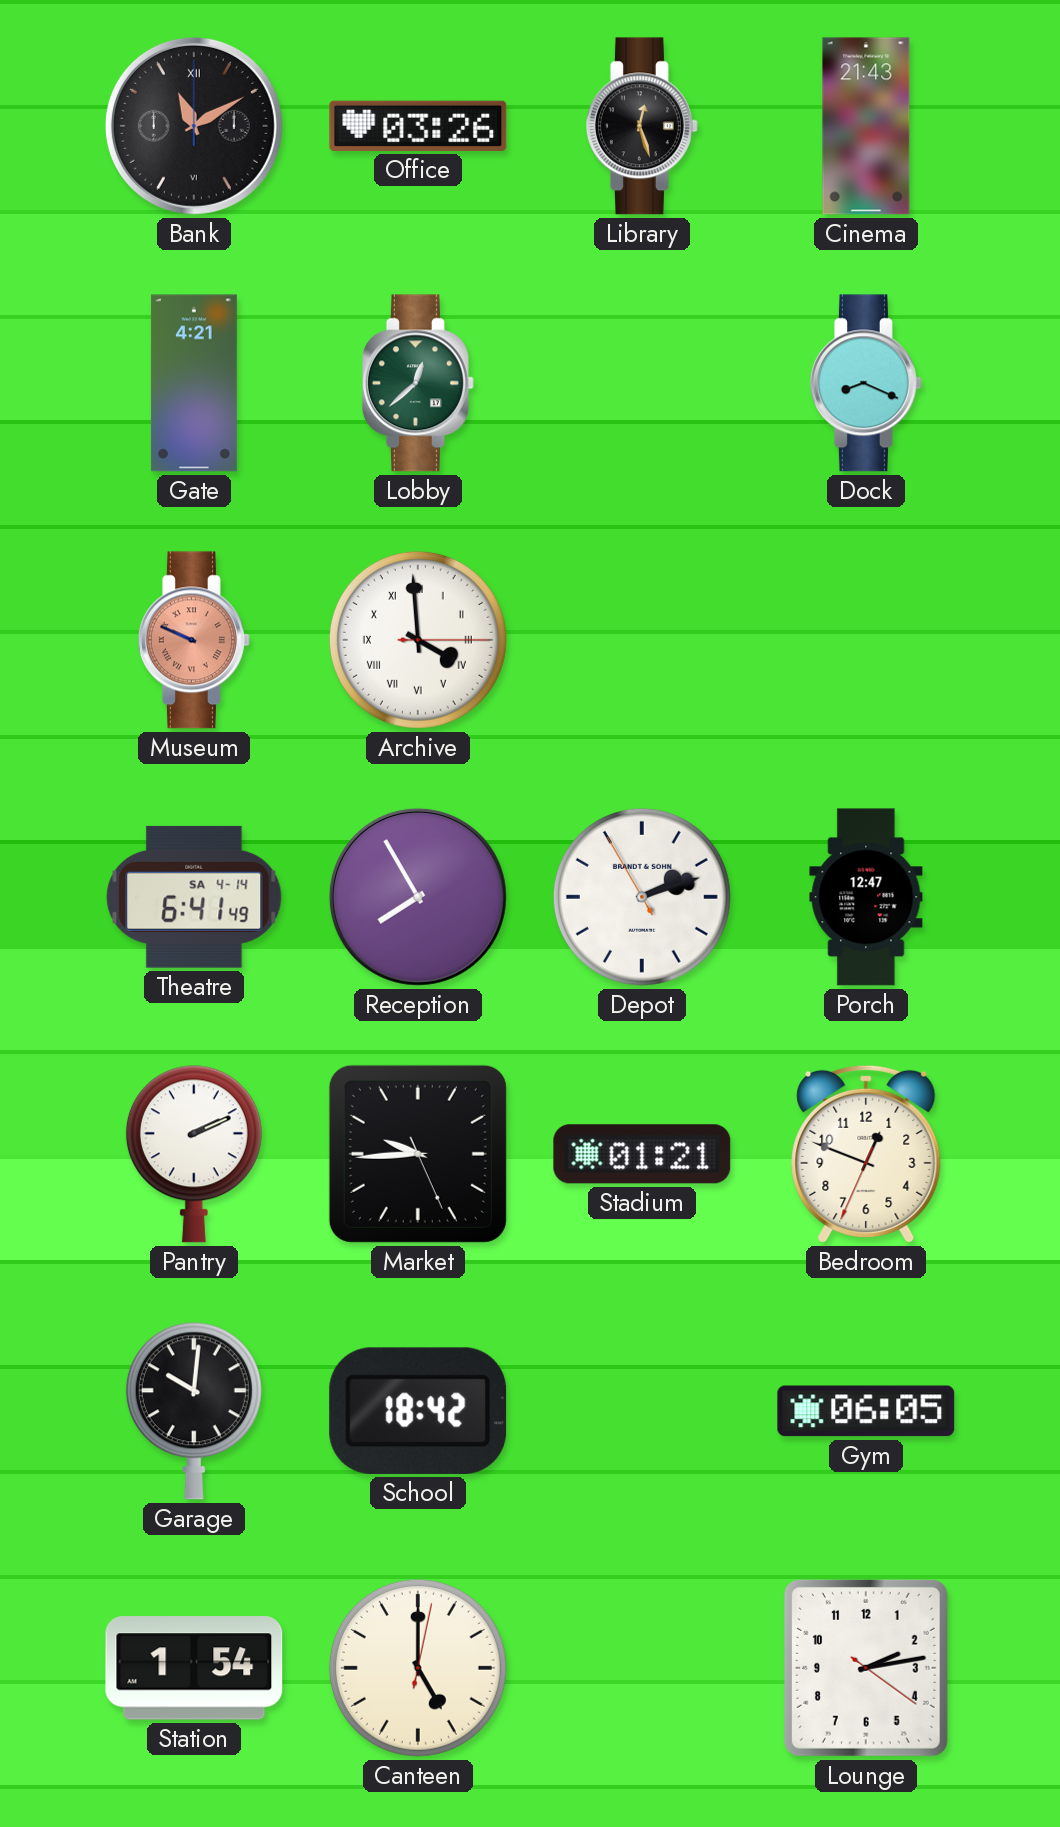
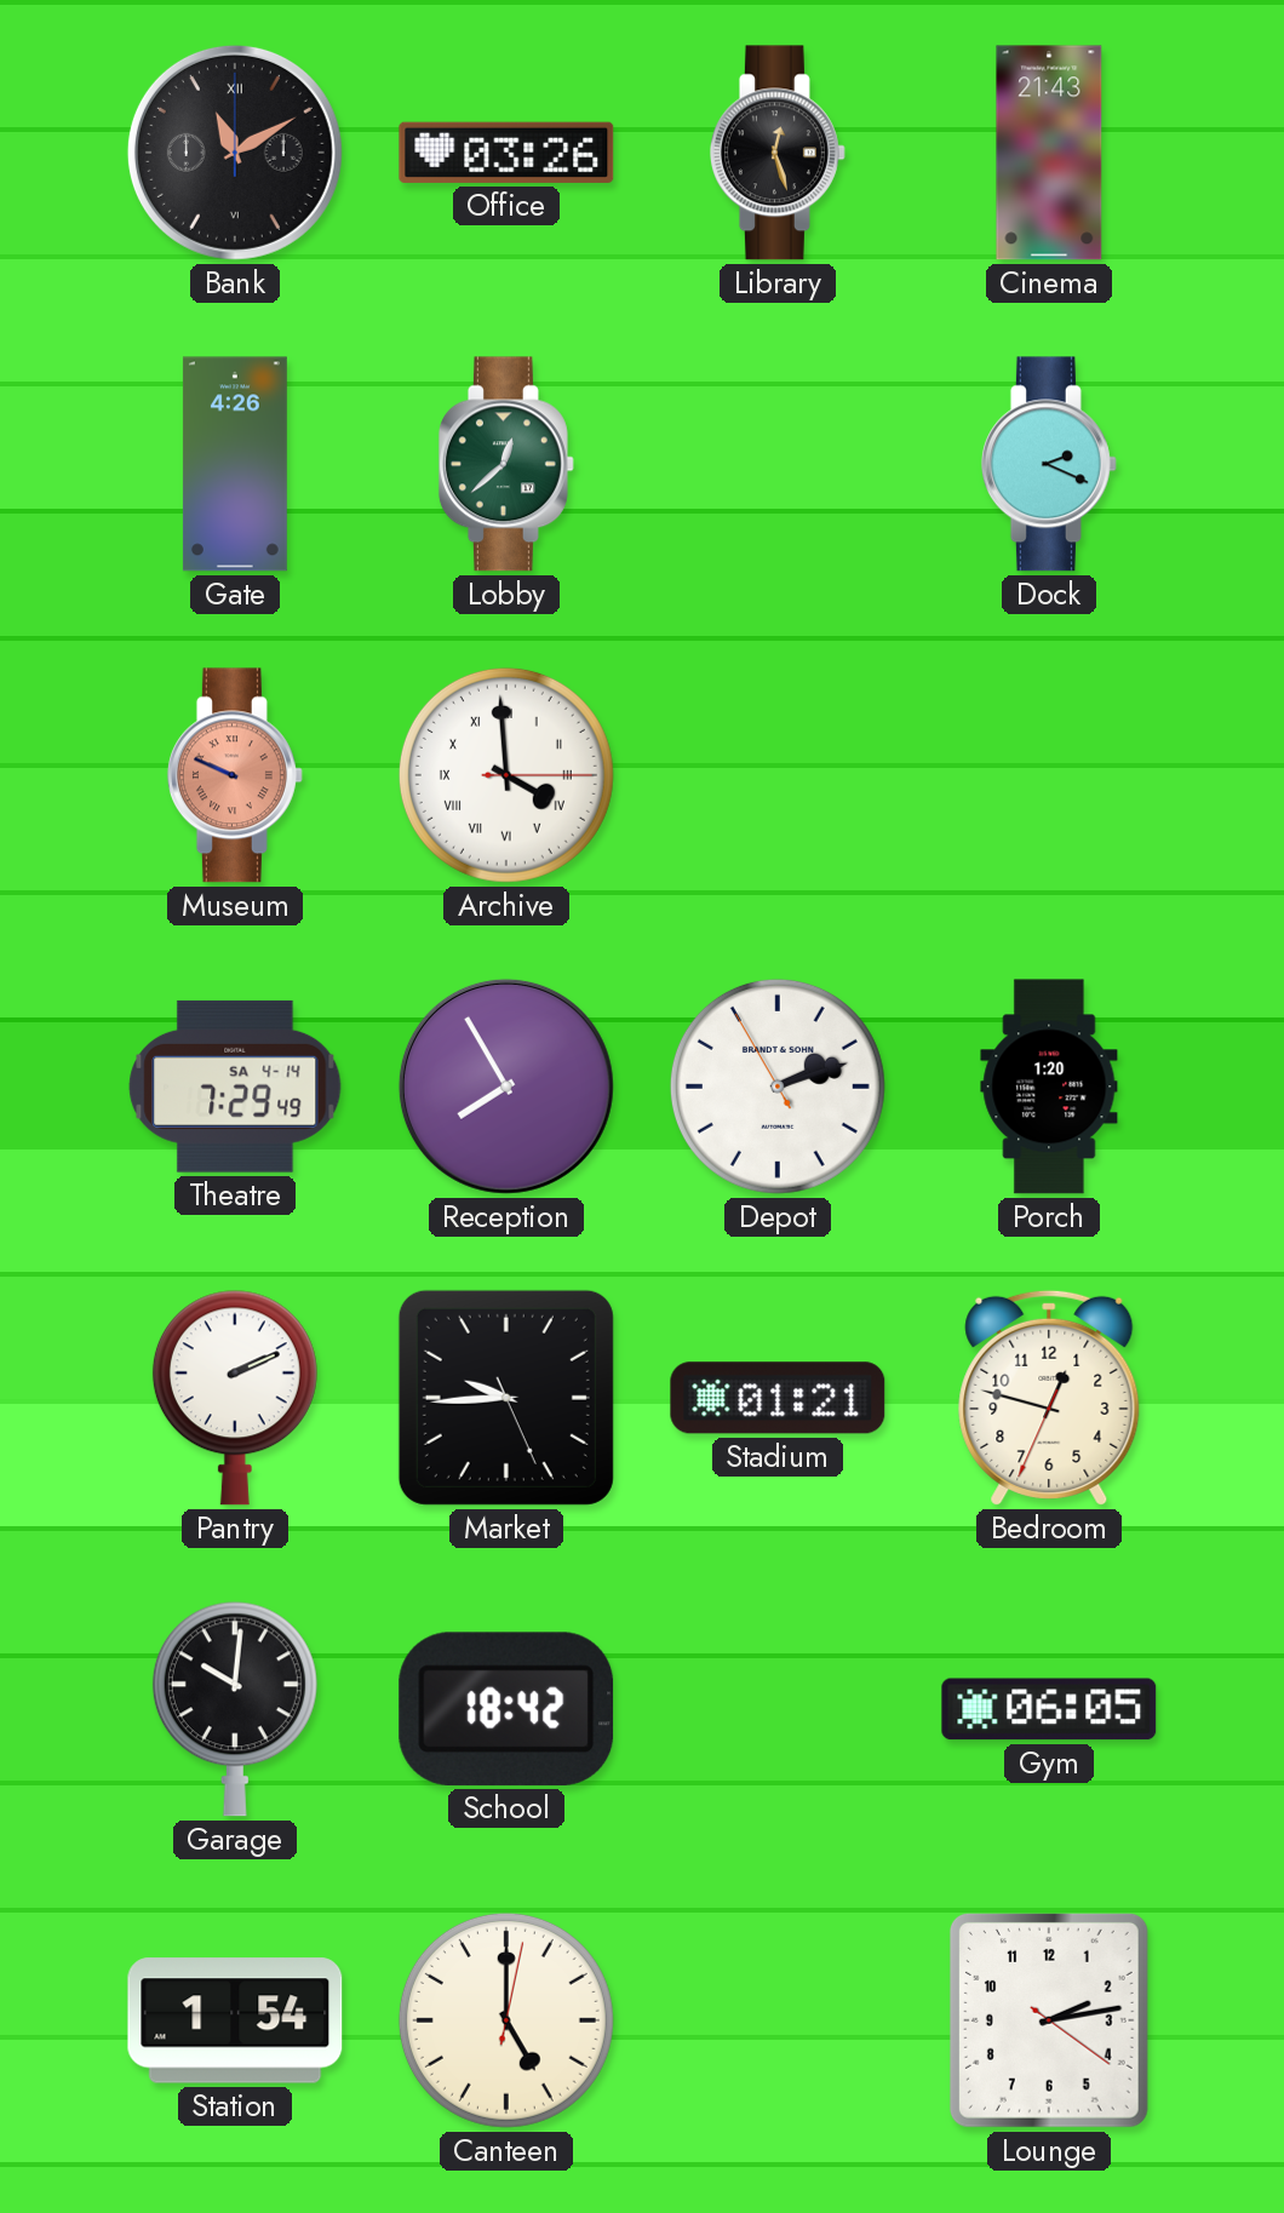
Gate: 4:21 -> 4:26
Dock: 8:19 -> 2:19
Theatre: 6:41 -> 7:29
Porch: 12:47 -> 1:20
Bedroom: 12:48 -> 12:47
